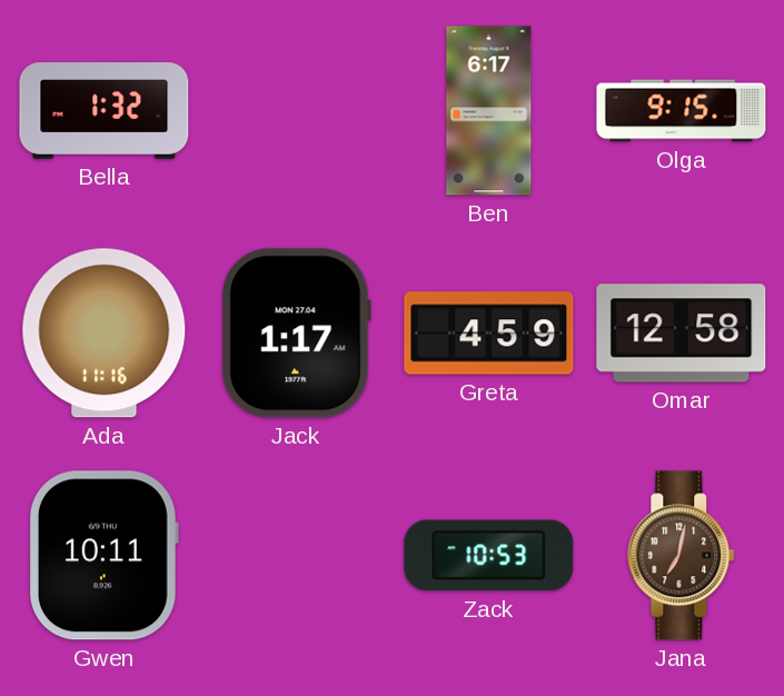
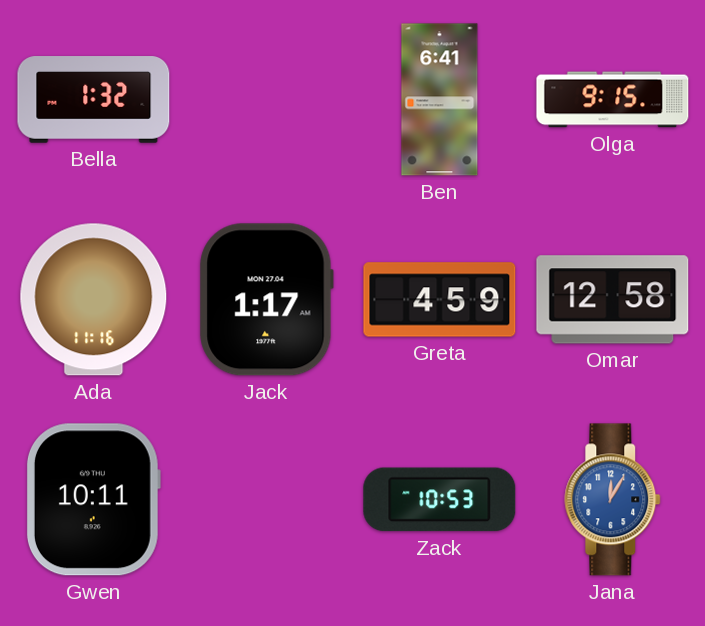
Ben: 6:17 -> 6:41
Jana: 7:02 -> 12:05
Jana dial: brown -> blue
